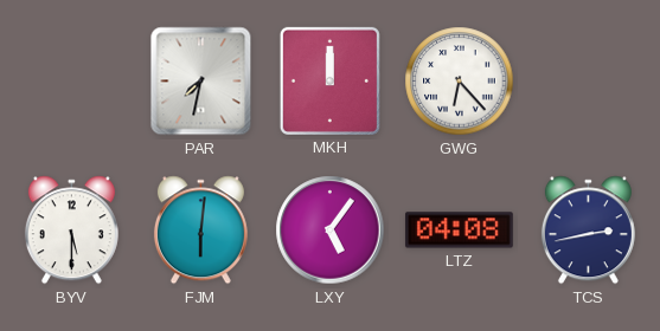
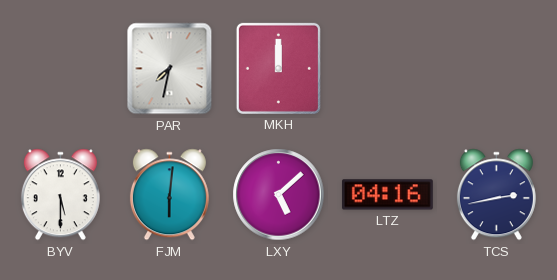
GWG: 6:23 -> none
LXY: 5:06 -> 5:08
LTZ: 04:08 -> 04:16
